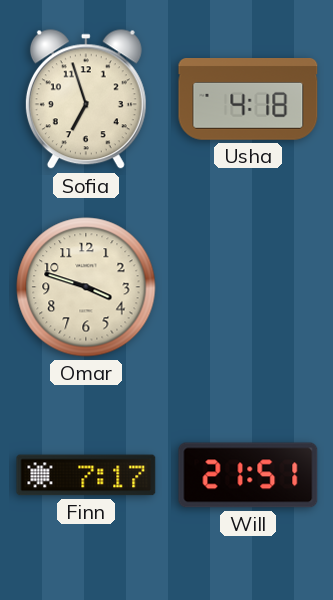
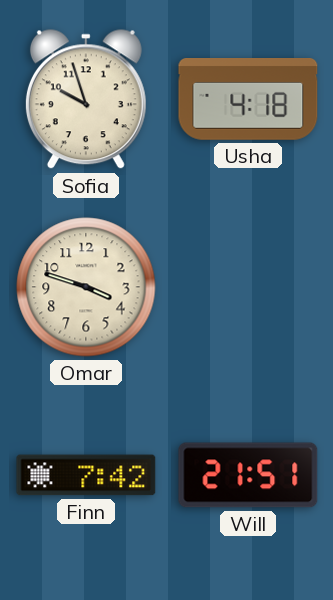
Sofia: 6:57 -> 9:57
Finn: 7:17 -> 7:42
